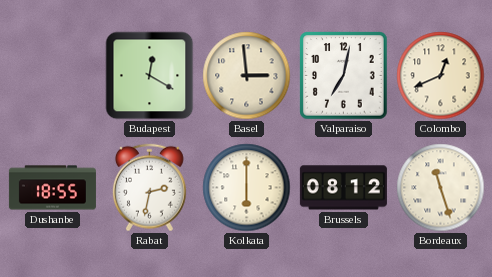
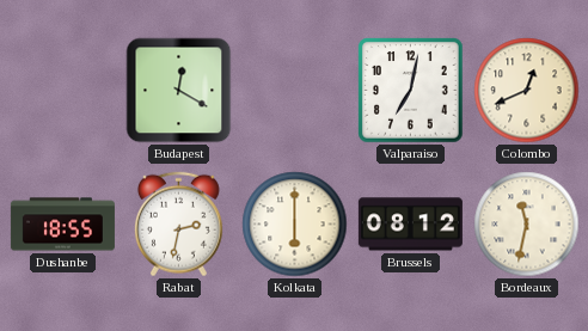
Basel: 2:59 -> none
Bordeaux: 11:27 -> 11:32
